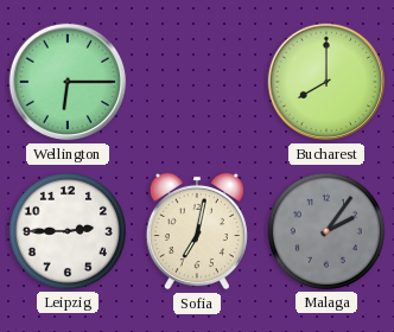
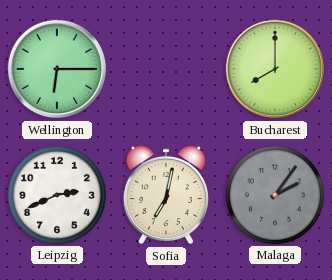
Leipzig: 2:45 -> 2:41
